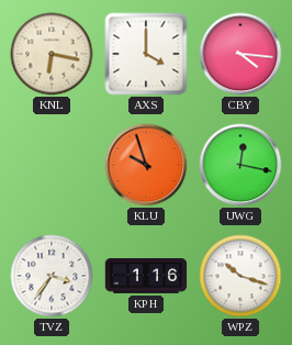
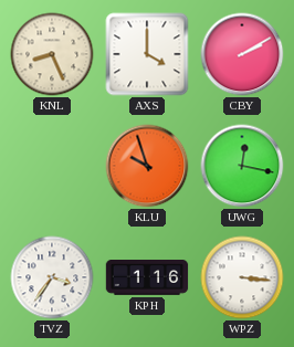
KNL: 6:17 -> 8:26
CBY: 4:16 -> 2:10
WPZ: 10:18 -> 3:16
